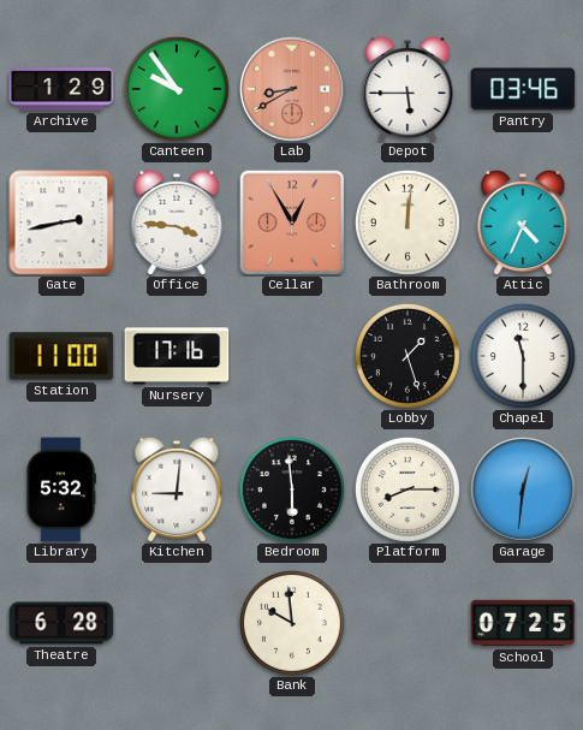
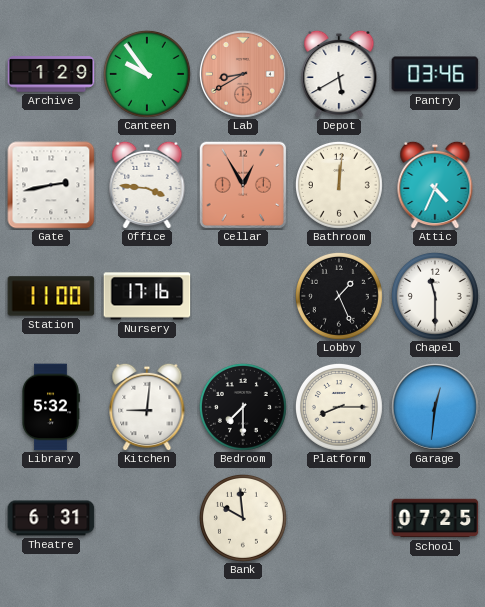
Depot: 5:45 -> 5:40
Lobby: 1:27 -> 1:26
Bedroom: 5:59 -> 7:30
Theatre: 6:28 -> 6:31
